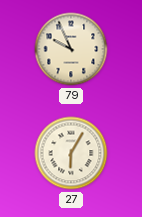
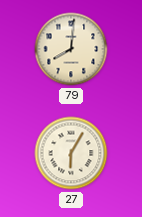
79: 9:56 -> 8:01
